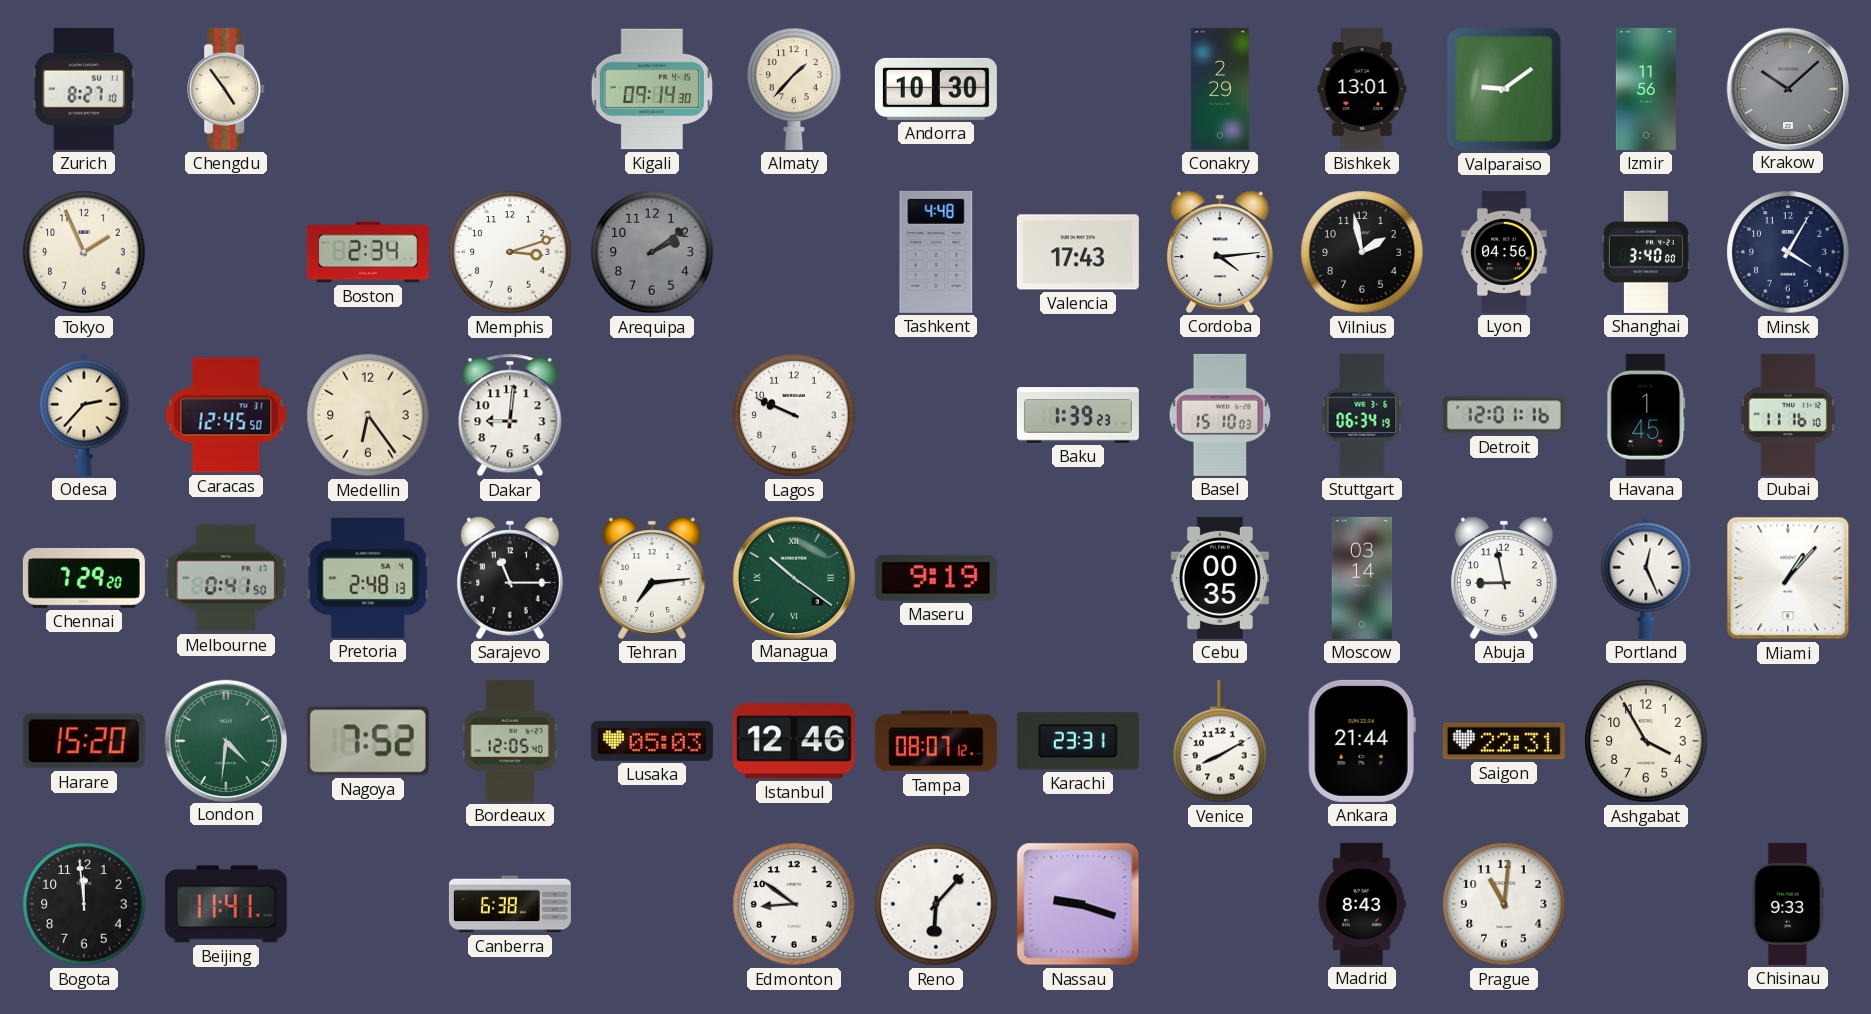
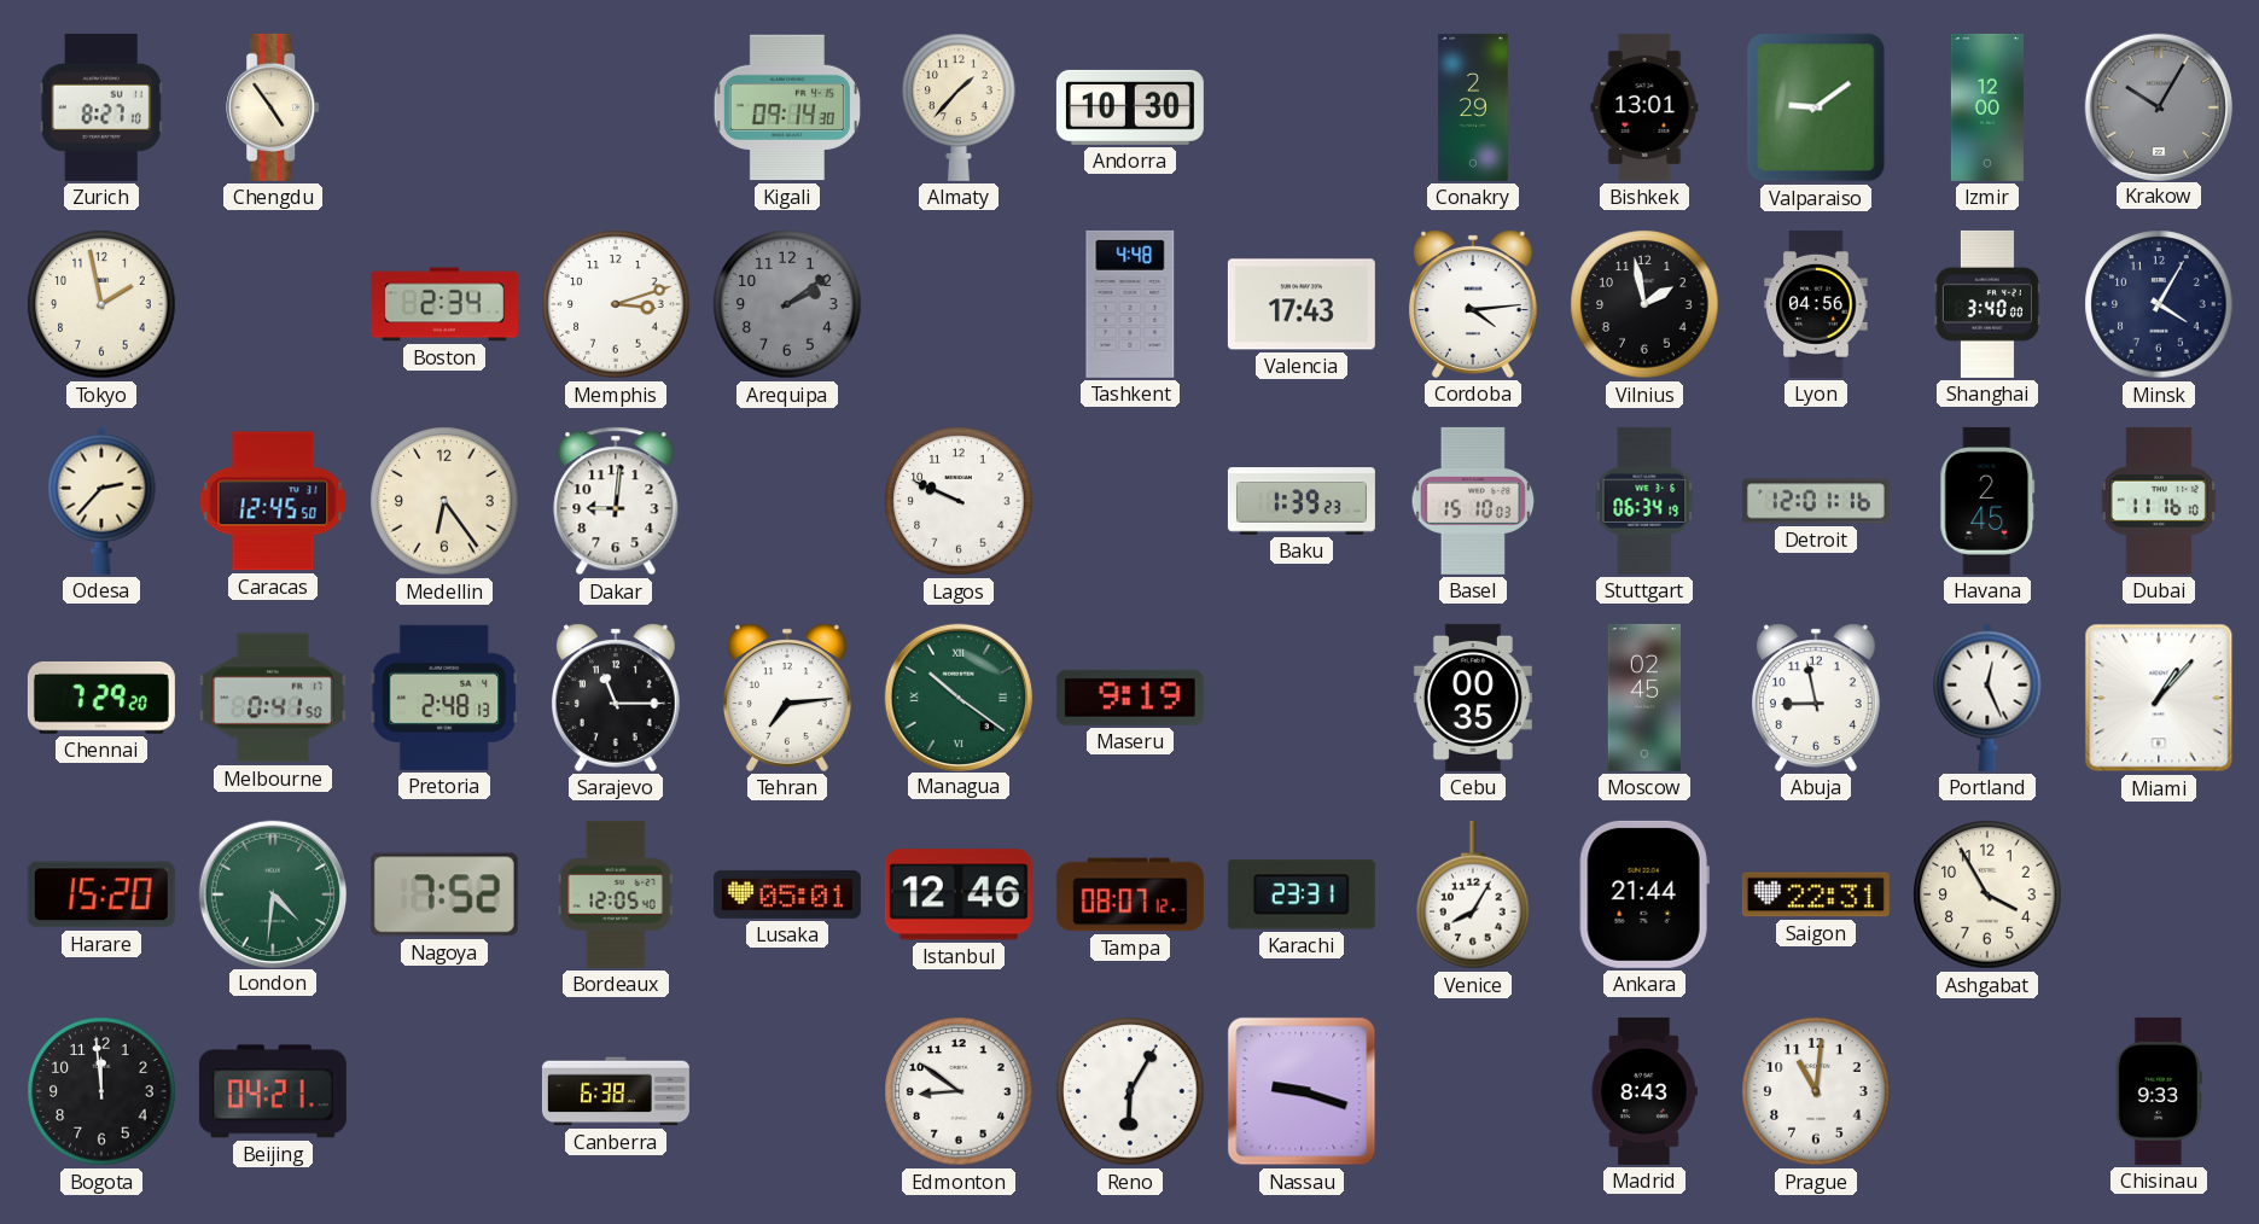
Izmir: 11:56 -> 12:00
Krakow: 10:08 -> 10:05
Tokyo: 1:56 -> 1:58
Havana: 1:45 -> 2:45
Moscow: 03:14 -> 02:45
Lusaka: 05:03 -> 05:01
Venice: 8:10 -> 8:05
Beijing: 11:41 -> 04:21
Reno: 6:07 -> 6:05
